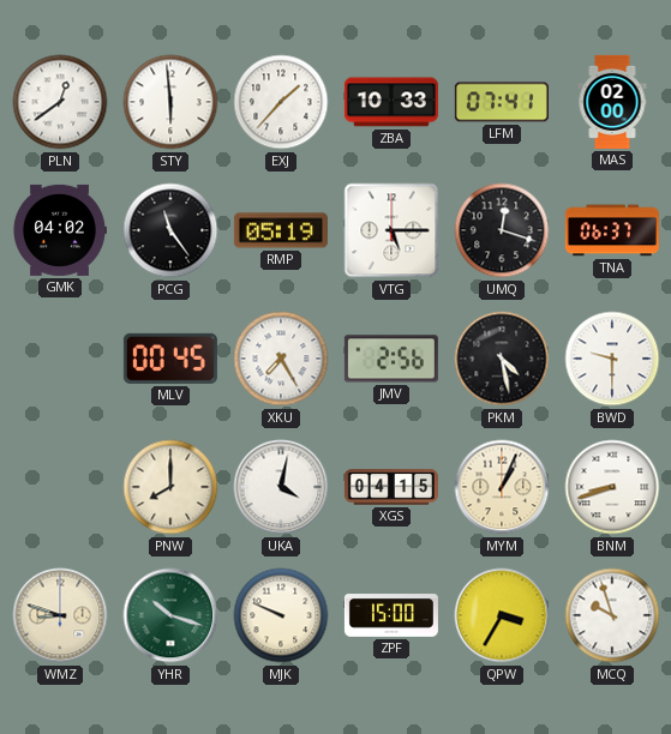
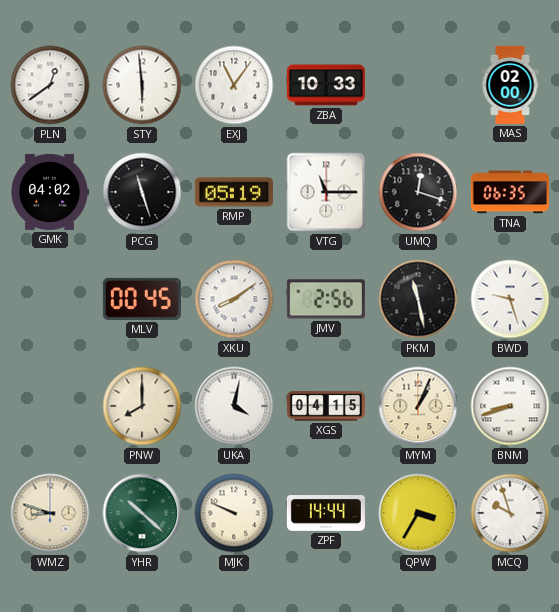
EXJ: 1:37 -> 11:06
LFM: 07:41 -> none
PCG: 11:24 -> 11:27
VTG: 5:15 -> 11:15
TNA: 06:37 -> 06:35
XKU: 7:25 -> 8:09
PKM: 4:28 -> 11:28
BWD: 9:30 -> 9:27
YHR: 10:18 -> 10:22
ZPF: 15:00 -> 14:44
